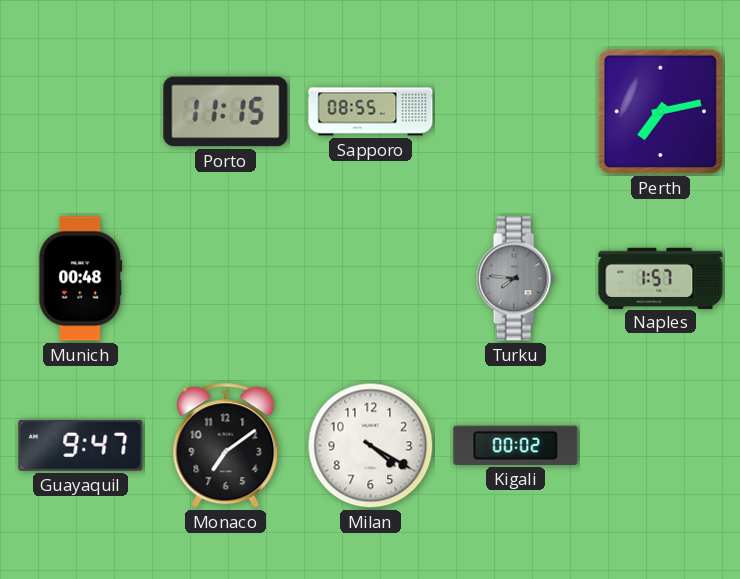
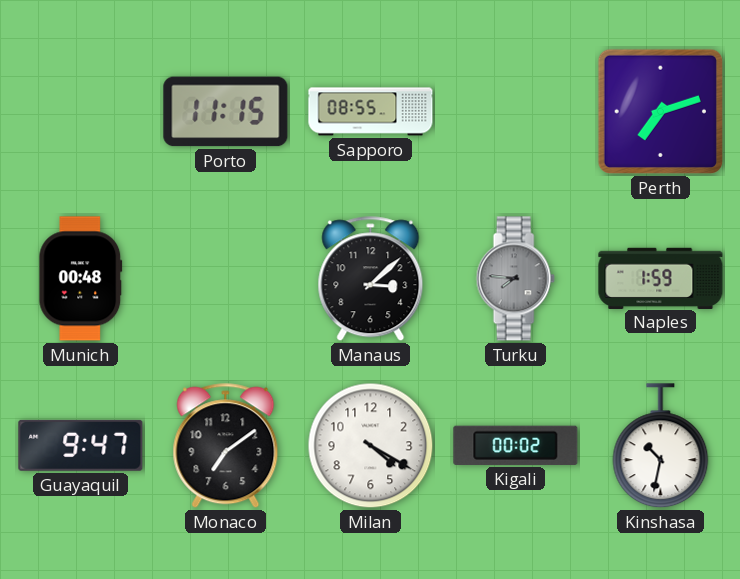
Perth: 7:13 -> 7:12
Manaus: none -> 3:08
Naples: 1:57 -> 1:59
Kinshasa: none -> 10:32
